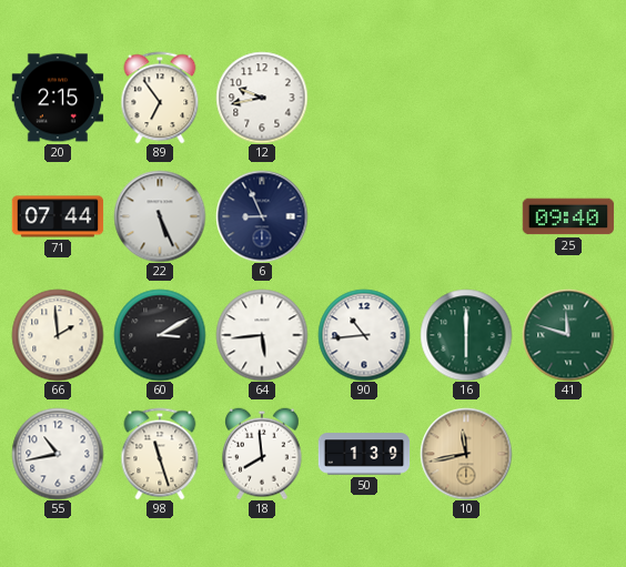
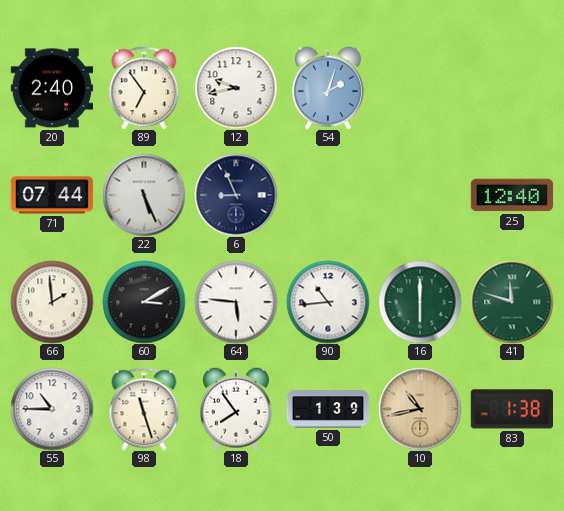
20: 2:15 -> 2:40
54: none -> 2:03
25: 09:40 -> 12:40
64: 5:44 -> 5:46
55: 10:43 -> 10:45
18: 7:59 -> 7:54
10: 11:43 -> 10:43
83: none -> 1:38
